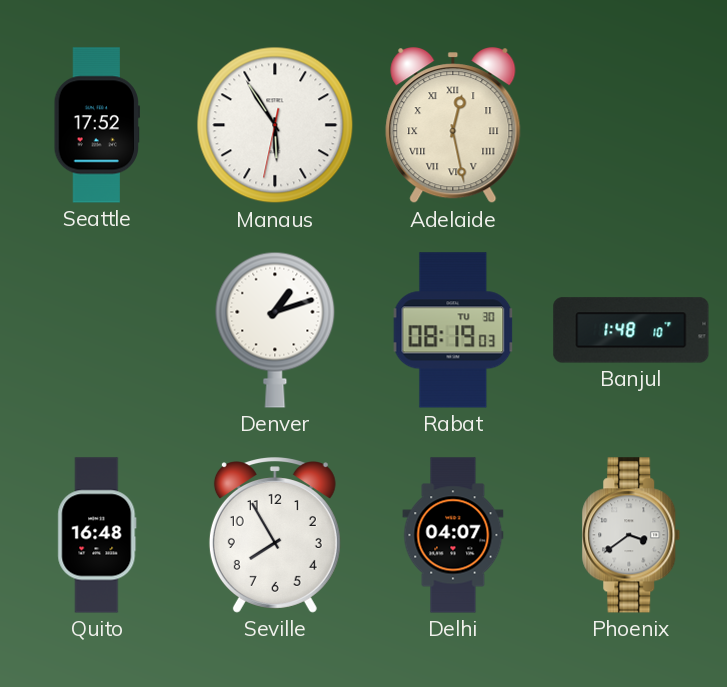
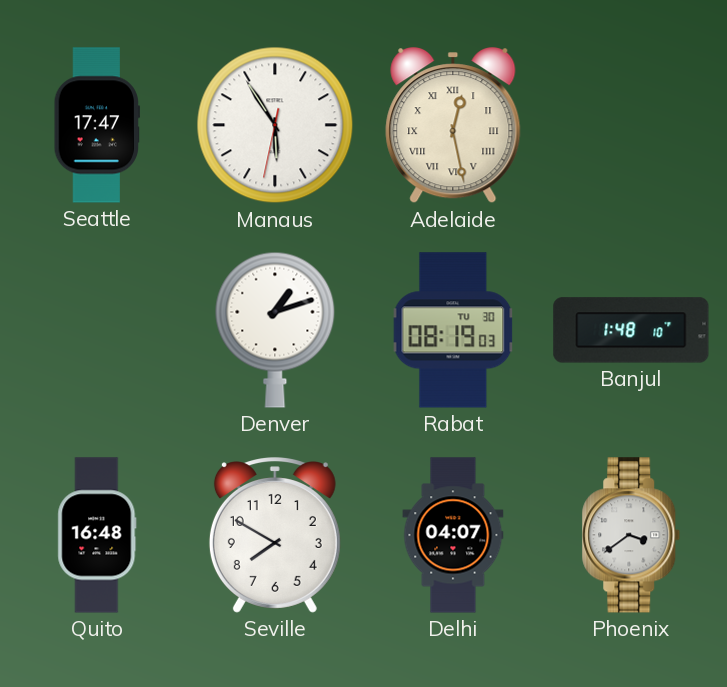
Seattle: 17:52 -> 17:47
Seville: 7:55 -> 7:50
